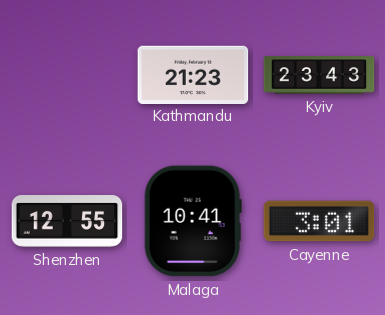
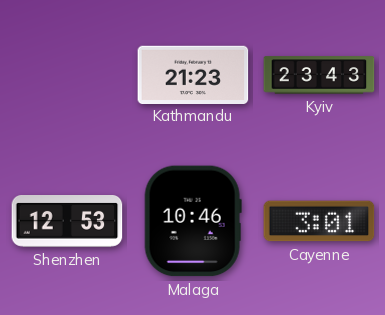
Shenzhen: 12:55 -> 12:53
Malaga: 10:41 -> 10:46
